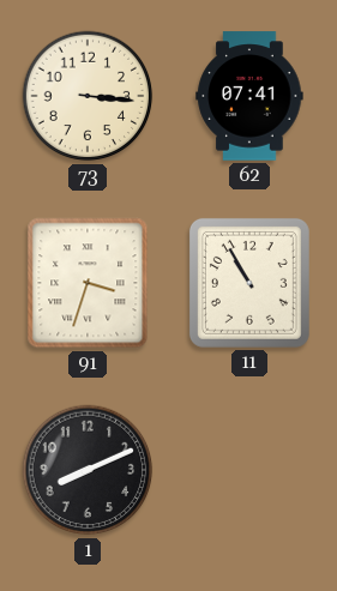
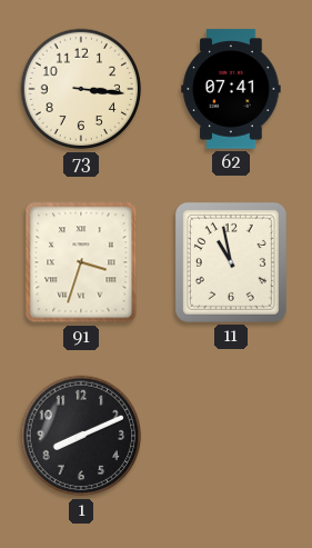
11: 10:55 -> 10:58
